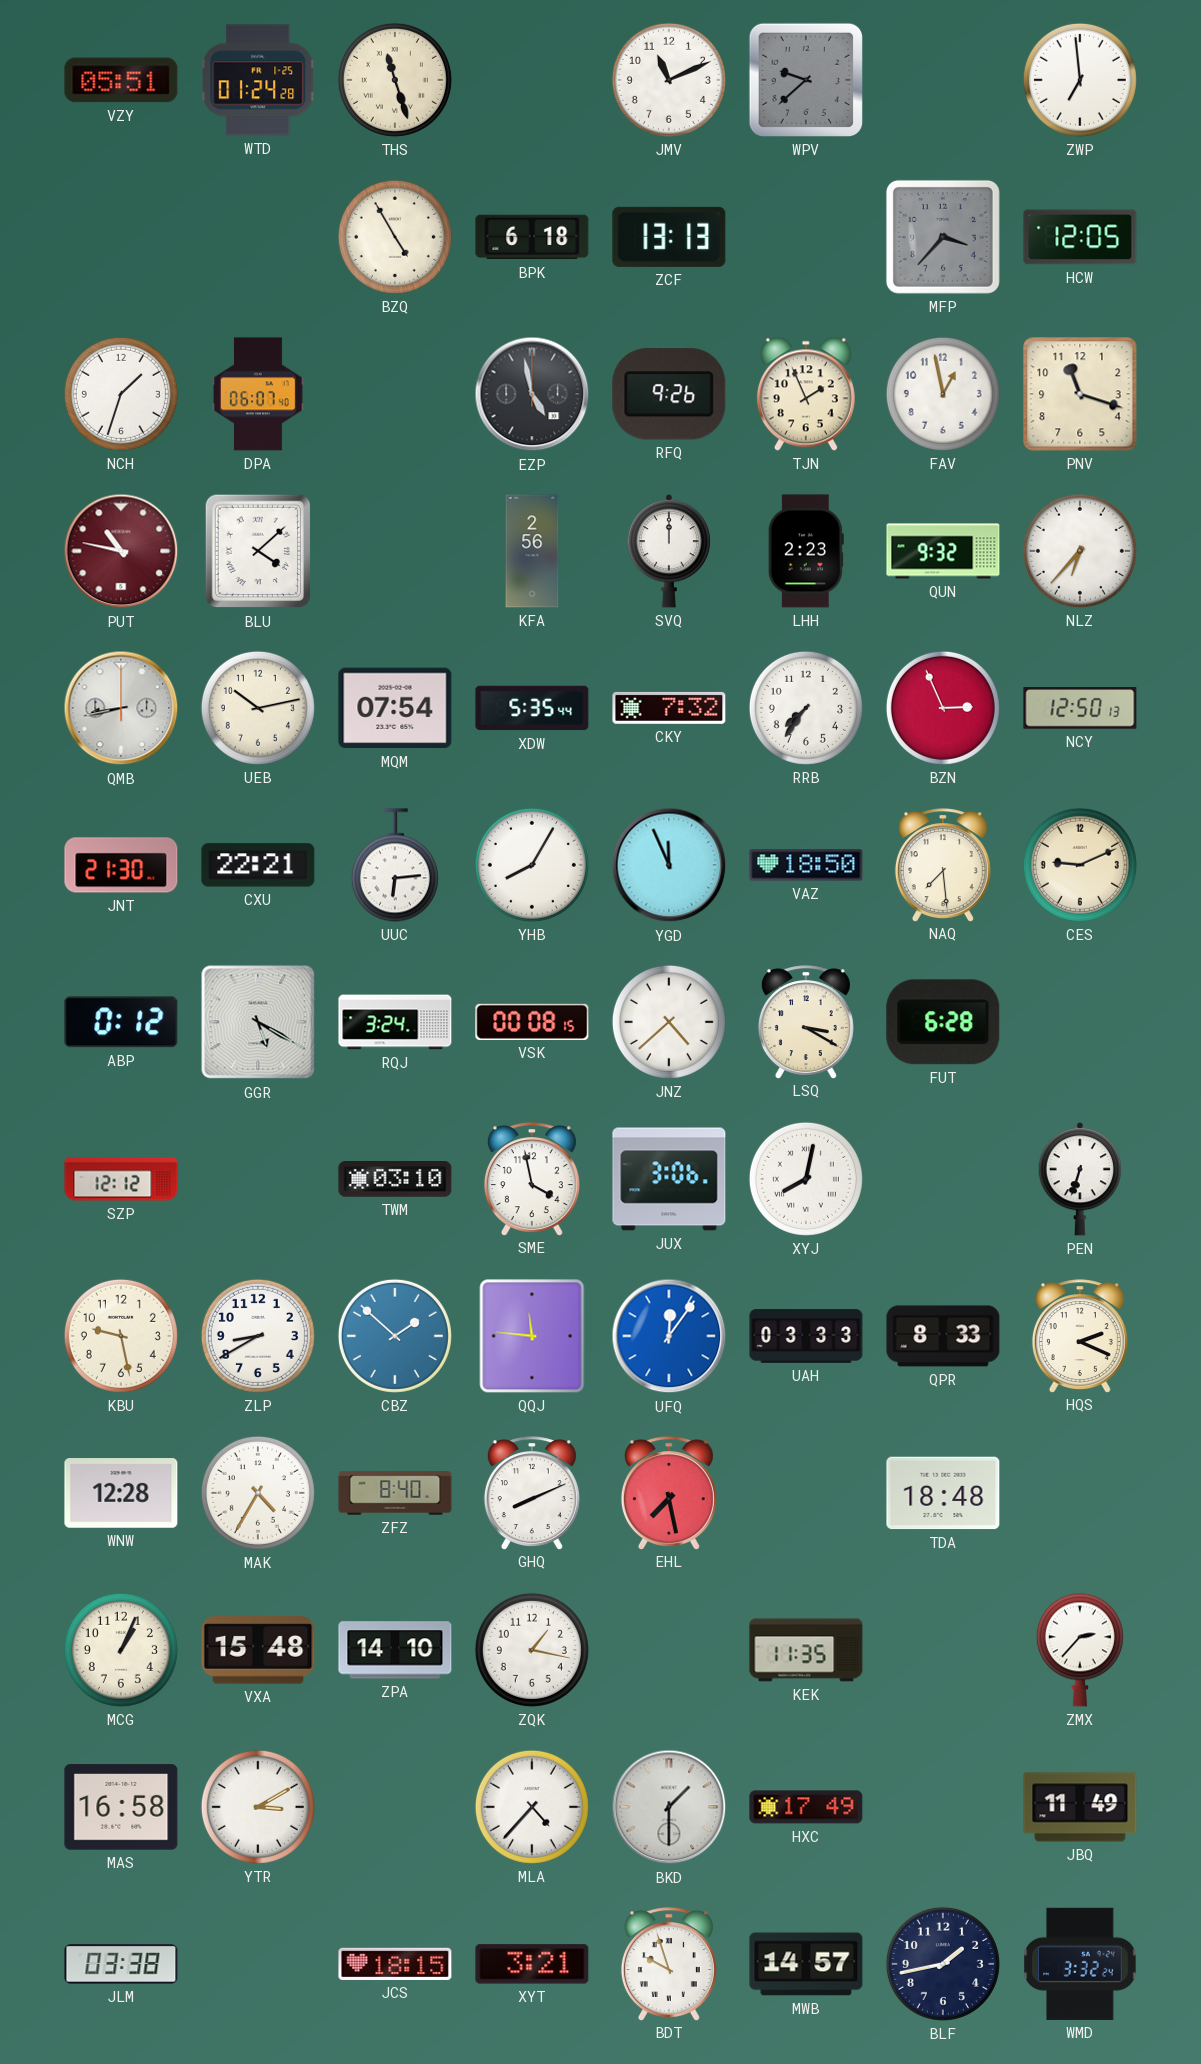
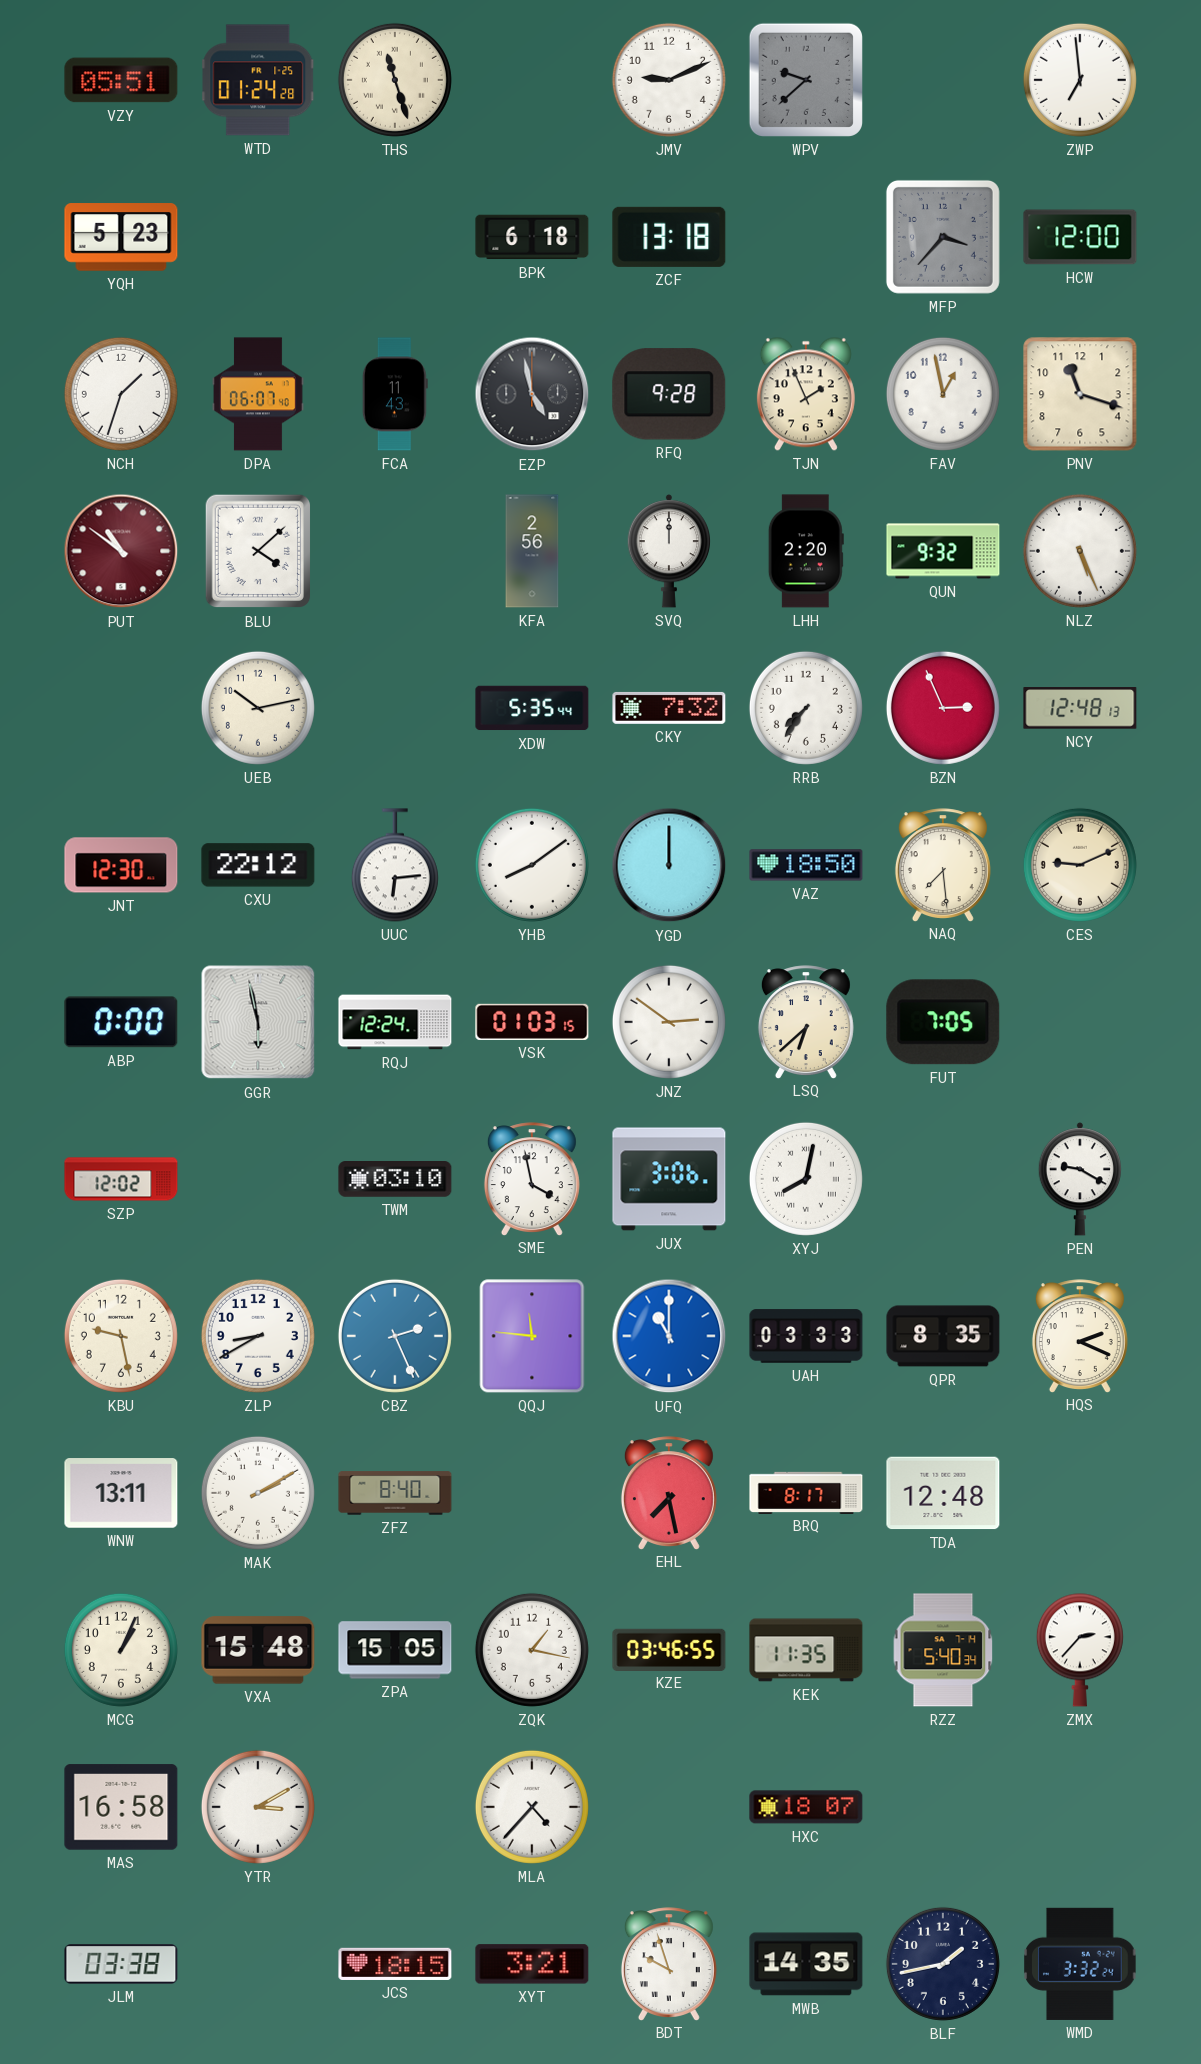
JMV: 11:11 -> 9:11
YQH: none -> 5:23
BZQ: 4:55 -> none
ZCF: 13:13 -> 13:18
HCW: 12:05 -> 12:00
FCA: none -> 11:43
RFQ: 9:26 -> 9:28
PUT: 10:47 -> 10:51
LHH: 2:23 -> 2:20
NLZ: 6:37 -> 5:26
QMB: 8:43 -> none
MQM: 07:54 -> none
NCY: 12:50 -> 12:48
JNT: 21:30 -> 12:30
CXU: 22:21 -> 22:12
YHB: 8:05 -> 8:09
YGD: 11:56 -> 12:00
ABP: 0:12 -> 0:00
GGR: 5:20 -> 5:58
RQJ: 3:24 -> 12:24
VSK: 00:08 -> 01:03
JNZ: 4:38 -> 2:51
LSQ: 3:20 -> 6:38
FUT: 6:28 -> 7:05
SZP: 12:12 -> 12:02
PEN: 6:33 -> 9:20
CBZ: 1:52 -> 2:26
UFQ: 12:06 -> 11:00
QPR: 8:33 -> 8:35
WNW: 12:28 -> 13:11
MAK: 4:35 -> 2:10
GHQ: 8:11 -> none
BRQ: none -> 8:17
TDA: 18:48 -> 12:48
ZPA: 14:10 -> 15:05
KZE: none -> 03:46
RZZ: none -> 5:40
BKD: 1:30 -> none
HXC: 17:49 -> 18:07
JBQ: 11:49 -> none
MWB: 14:57 -> 14:35
